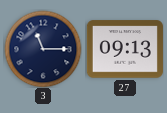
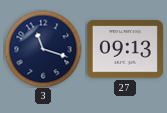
3: 11:15 -> 11:18
